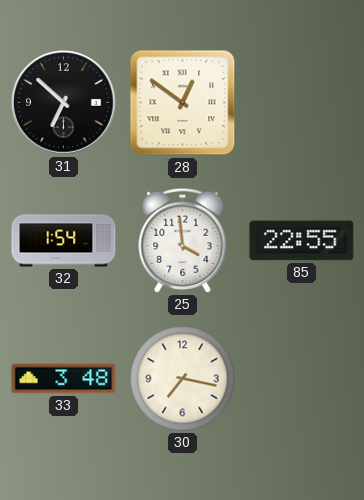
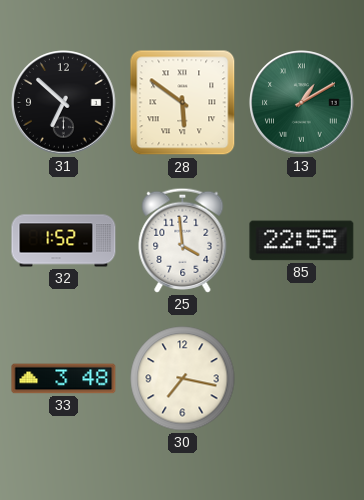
28: 12:51 -> 5:51
13: none -> 1:10
32: 1:54 -> 1:52
